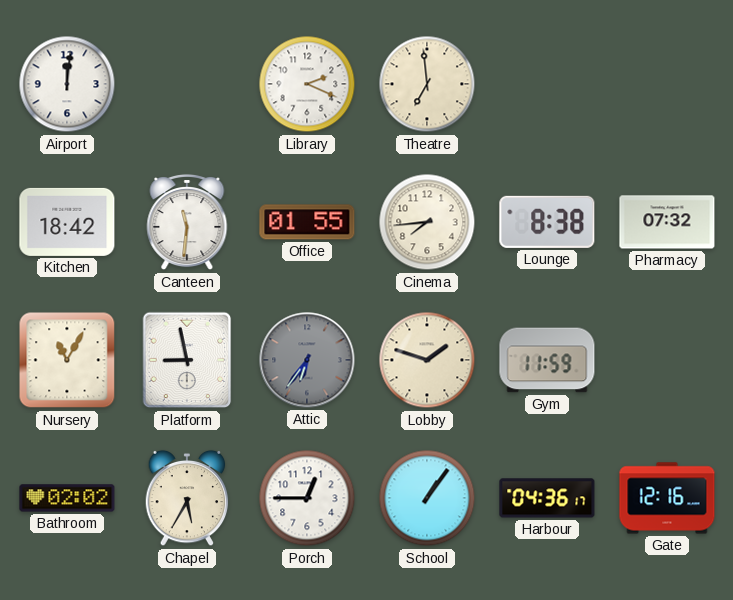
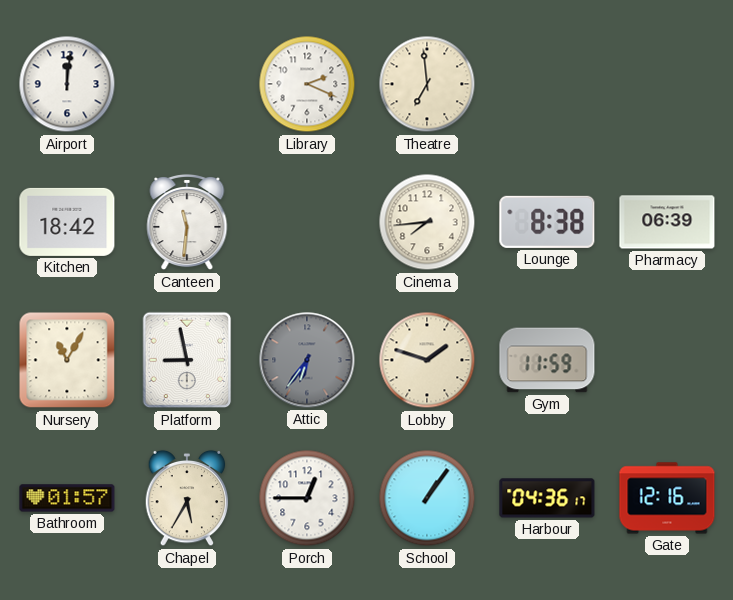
Office: 01:55 -> none
Pharmacy: 07:32 -> 06:39
Bathroom: 02:02 -> 01:57
